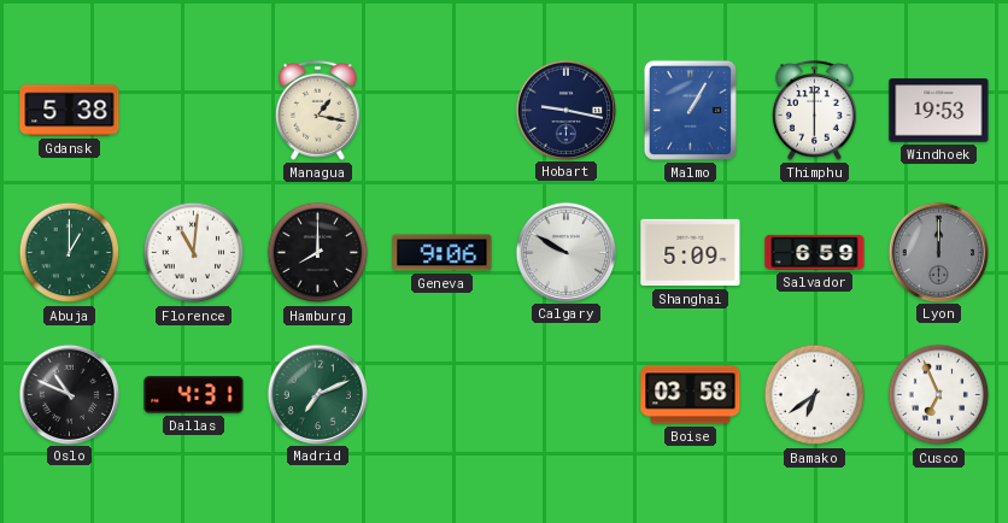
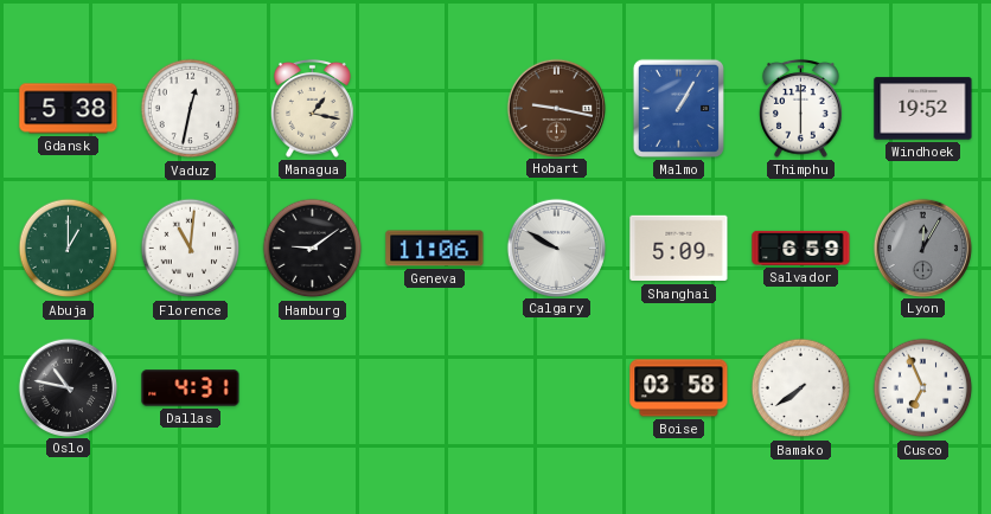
Vaduz: none -> 12:32
Hobart dial: navy -> brown
Windhoek: 19:53 -> 19:52
Hamburg: 8:00 -> 9:09
Geneva: 9:06 -> 11:06
Lyon: 12:00 -> 12:05
Oslo: 10:49 -> 10:47
Madrid: 7:11 -> none
Bamako: 6:39 -> 7:39
